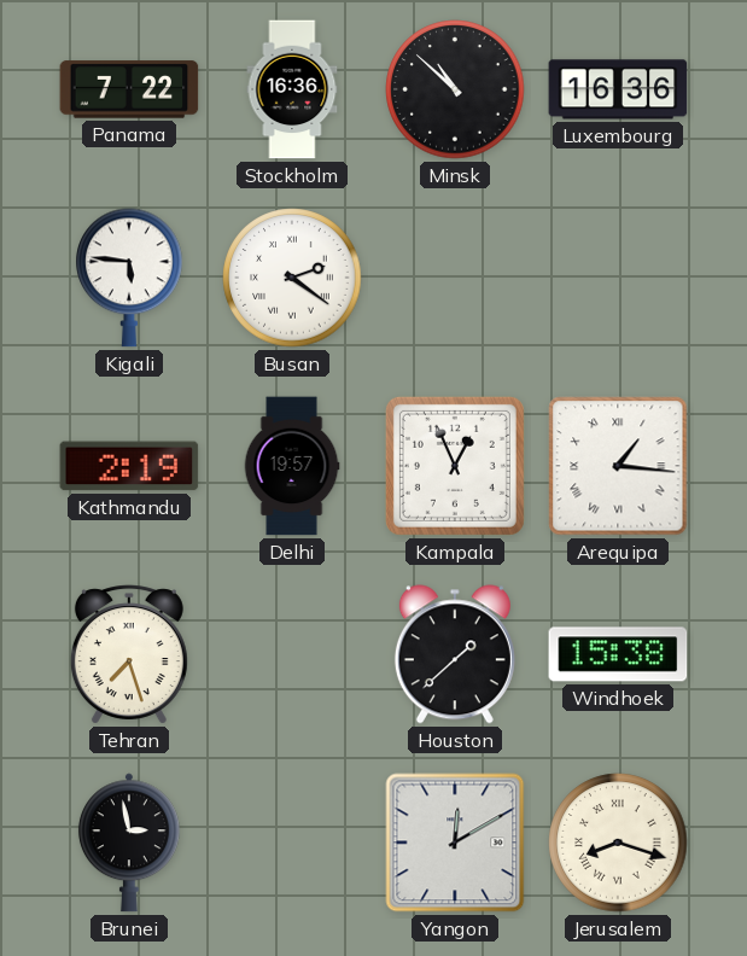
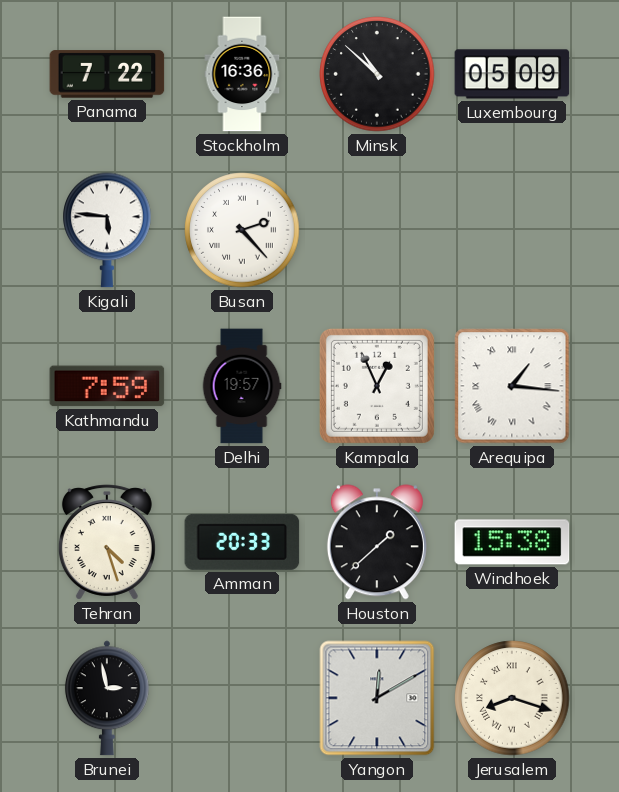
Luxembourg: 16:36 -> 05:09
Busan: 2:21 -> 2:23
Kathmandu: 2:19 -> 7:59
Tehran: 7:27 -> 4:27
Amman: none -> 20:33
